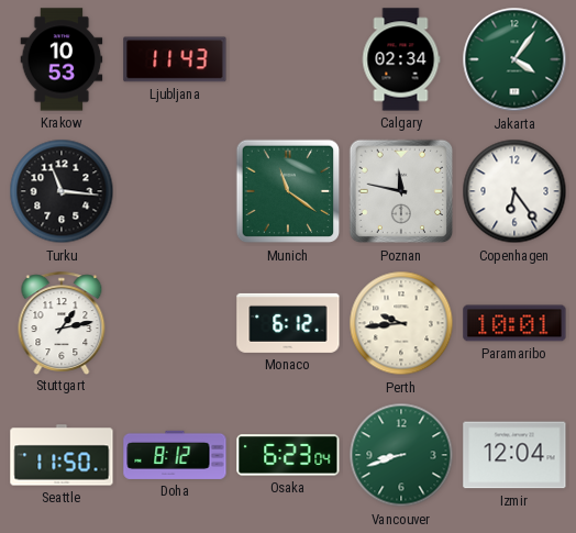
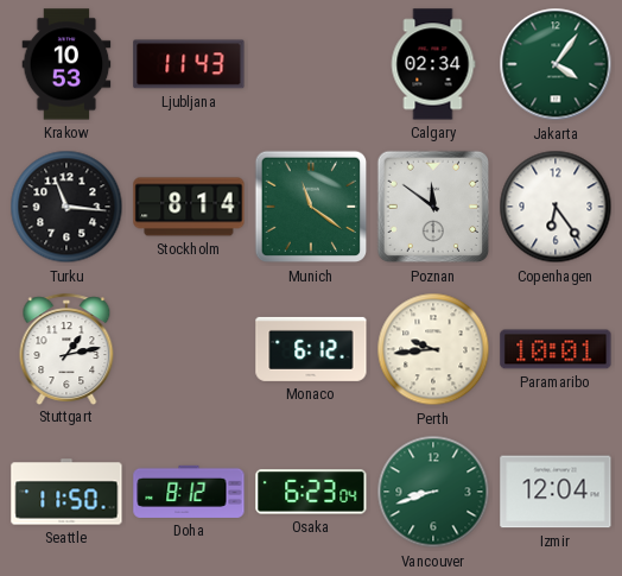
Stockholm: none -> 8:14
Poznan: 11:47 -> 11:51
